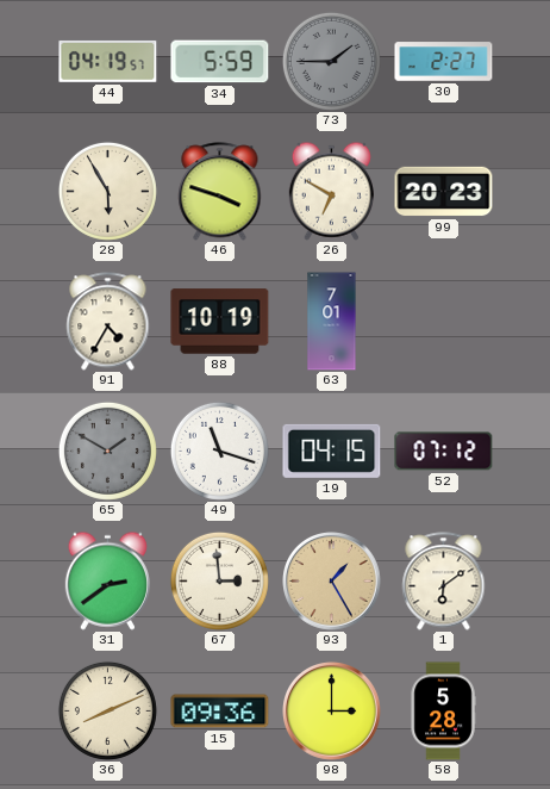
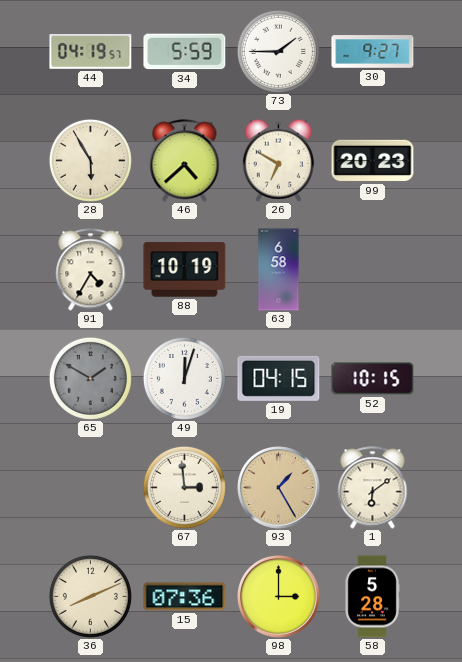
73 dial: grey -> white
30: 2:27 -> 9:27
46: 3:48 -> 4:38
63: 7:01 -> 6:58
49: 11:18 -> 12:03
52: 07:12 -> 10:15
31: 2:39 -> none
15: 09:36 -> 07:36
